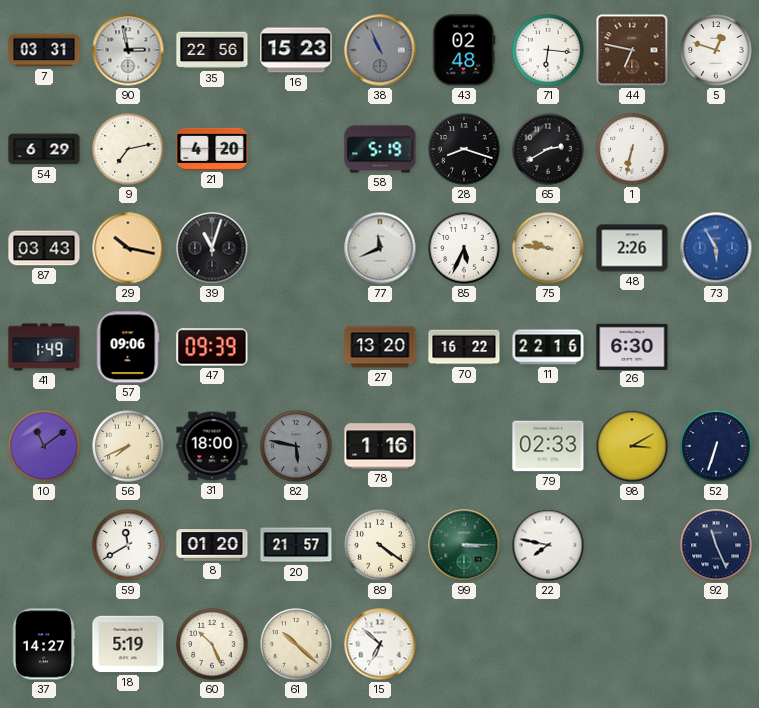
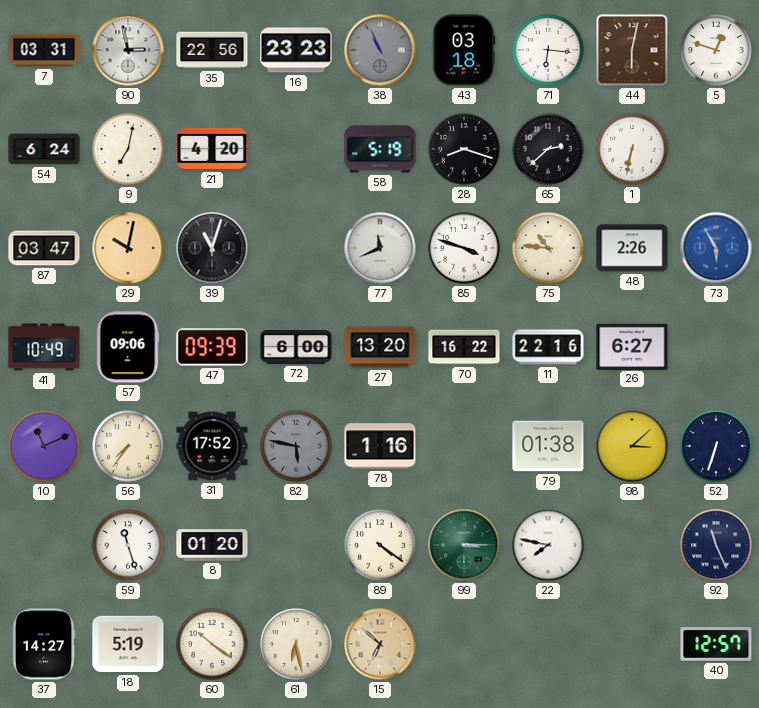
16: 15:23 -> 23:23
43: 02:48 -> 03:18
44: 6:47 -> 6:02
54: 6:29 -> 6:24
9: 7:13 -> 7:02
65: 2:40 -> 2:38
87: 03:43 -> 03:47
29: 10:17 -> 10:02
85: 5:34 -> 3:48
75: 9:46 -> 10:46
41: 1:49 -> 10:49
72: none -> 6:00
26: 6:30 -> 6:27
10: 11:09 -> 11:11
56: 7:41 -> 7:36
31: 18:00 -> 17:52
79: 02:33 -> 01:38
98: 3:10 -> 3:08
59: 11:40 -> 11:27
20: 21:57 -> none
60: 10:26 -> 10:21
61: 10:22 -> 6:28
15 dial: white -> champagne
40: none -> 12:57
